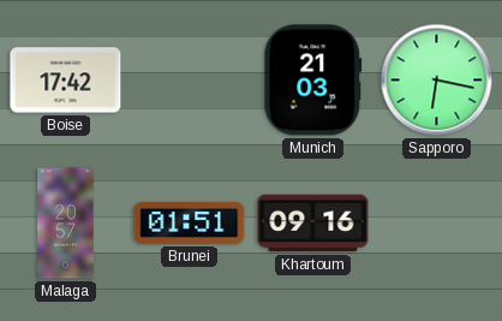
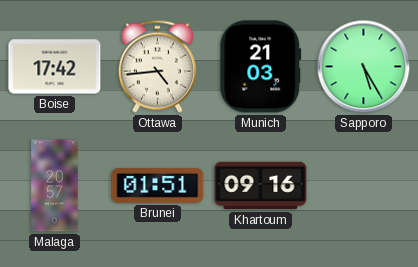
Ottawa: none -> 4:44
Sapporo: 6:17 -> 5:25
